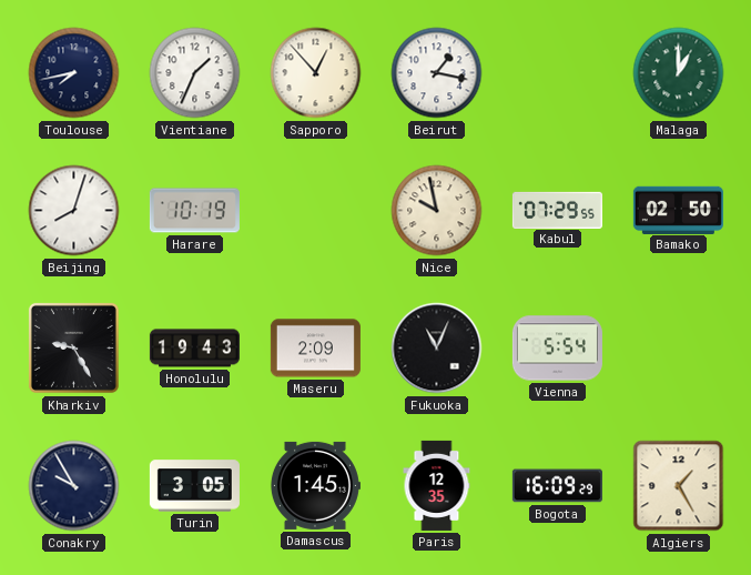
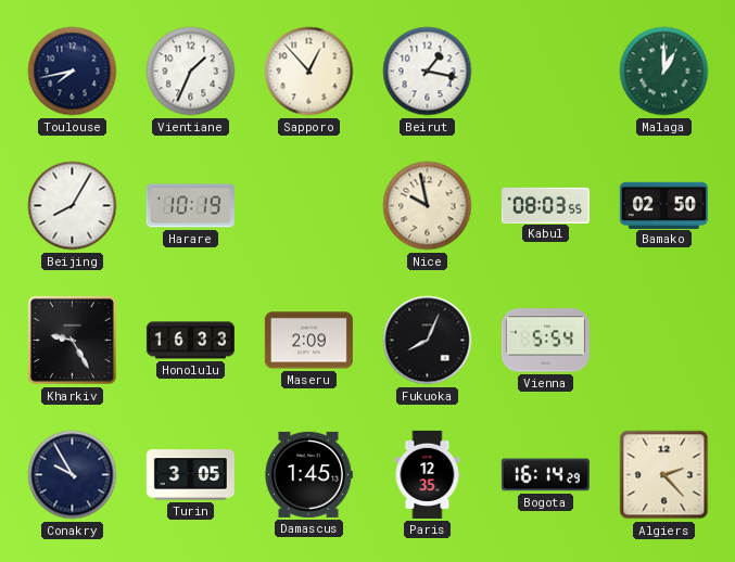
Beijing: 8:03 -> 8:05
Kabul: 07:29 -> 08:03
Honolulu: 19:43 -> 16:33
Fukuoka: 11:04 -> 8:04
Bogota: 16:09 -> 16:14
Algiers: 1:25 -> 2:23
